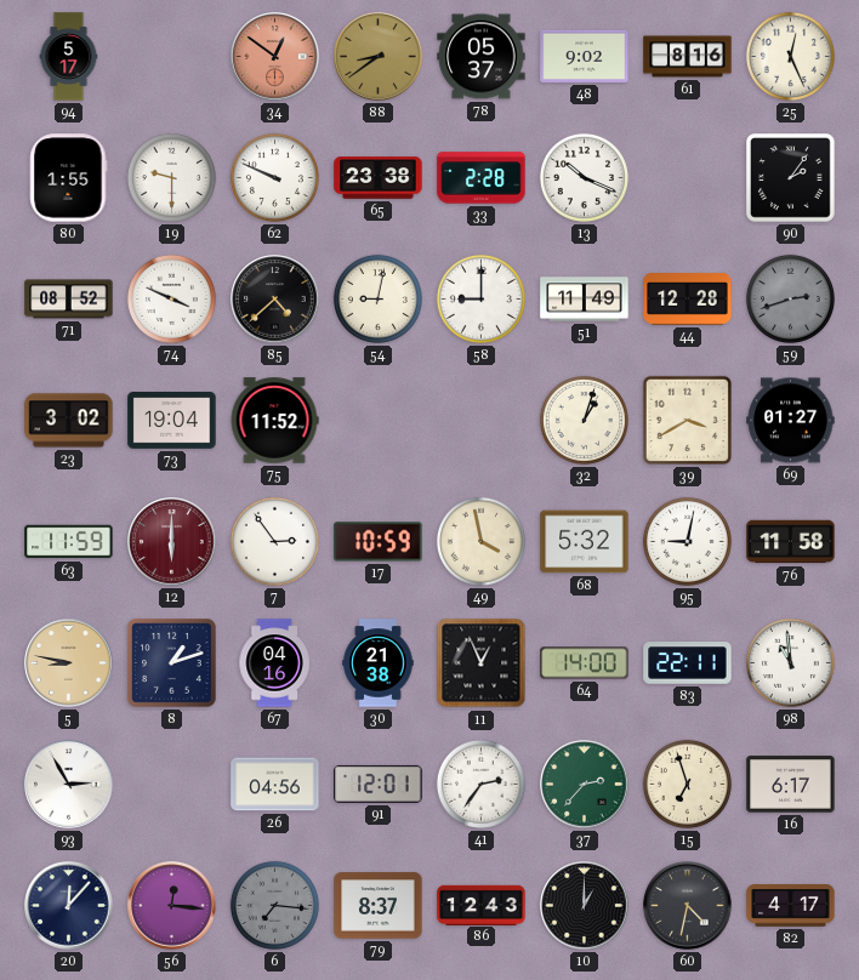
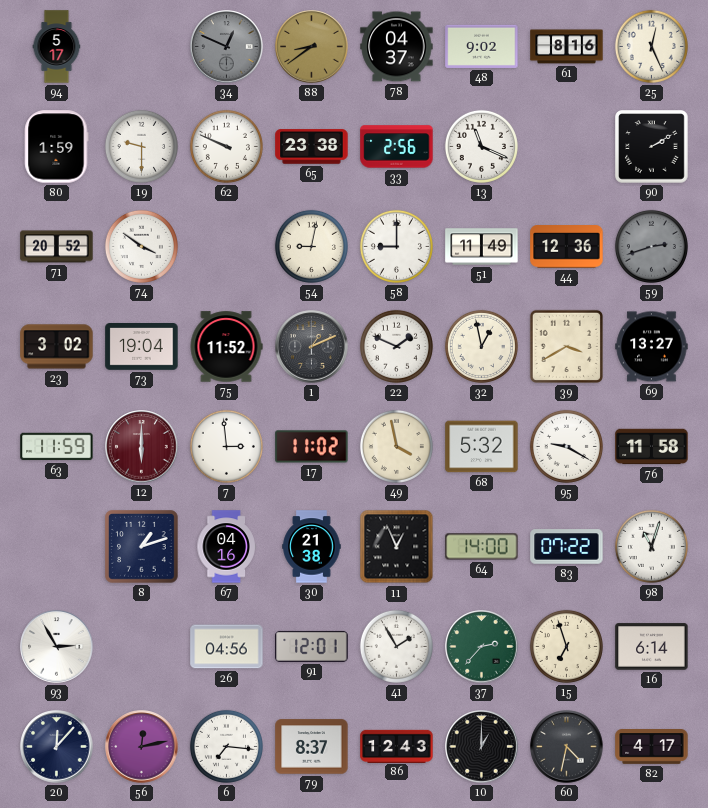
34: 12:51 -> 12:49
34 dial: salmon -> grey
78: 05:37 -> 04:37
80: 1:55 -> 1:59
33: 2:28 -> 2:56
13: 10:19 -> 11:19
90: 2:06 -> 2:10
71: 08:52 -> 20:52
74: 3:49 -> 3:51
85: 4:38 -> none
44: 12:28 -> 12:36
1: none -> 1:11
22: none -> 1:49
32: 1:03 -> 12:58
69: 01:27 -> 13:27
7: 2:54 -> 2:59
17: 10:59 -> 11:02
95: 9:02 -> 9:20
5: 8:47 -> none
83: 22:11 -> 07:22
98: 10:59 -> 11:03
41: 2:36 -> 1:55
16: 6:17 -> 6:14
56: 12:16 -> 12:13
6 dial: grey -> white
